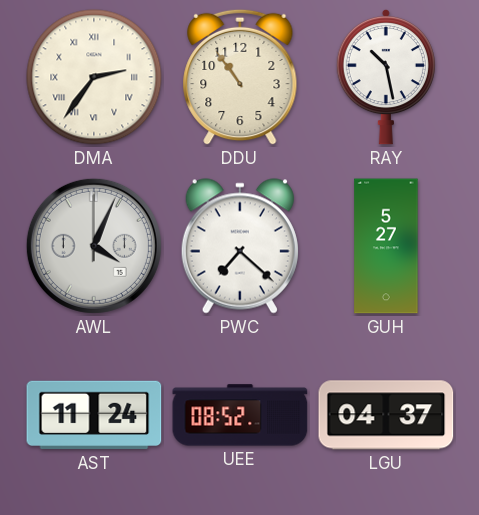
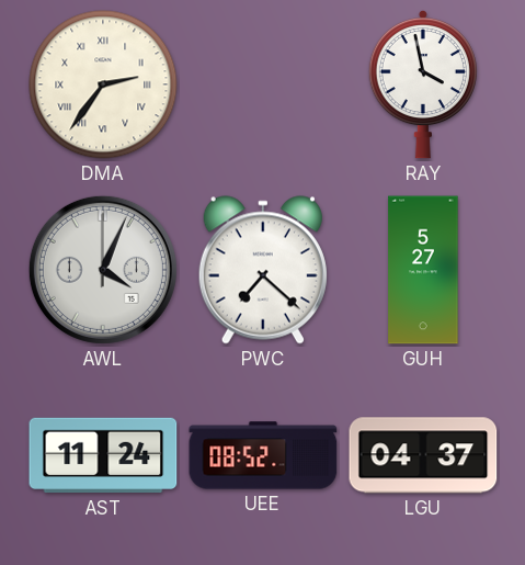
DDU: 10:54 -> none
RAY: 10:28 -> 3:58
